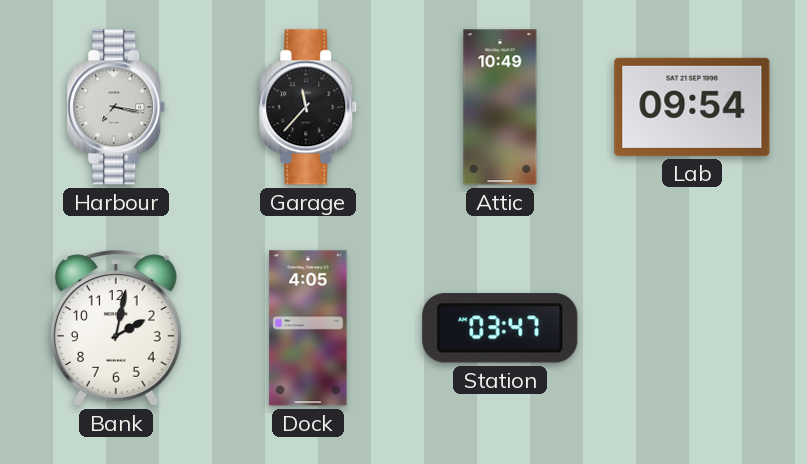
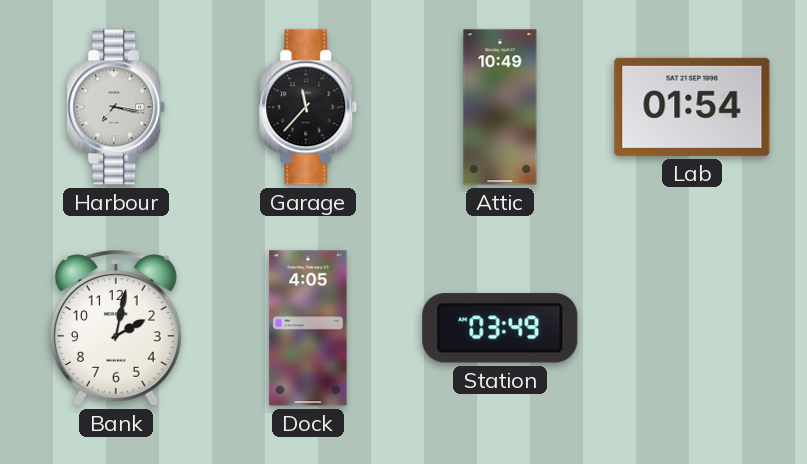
Lab: 09:54 -> 01:54
Station: 03:47 -> 03:49
